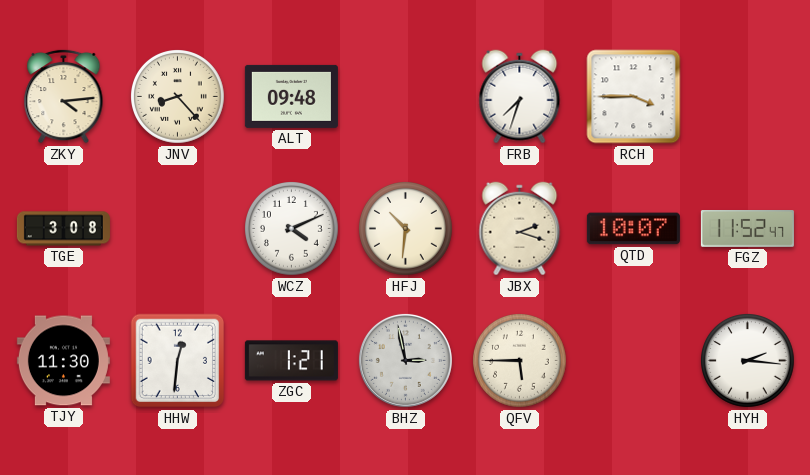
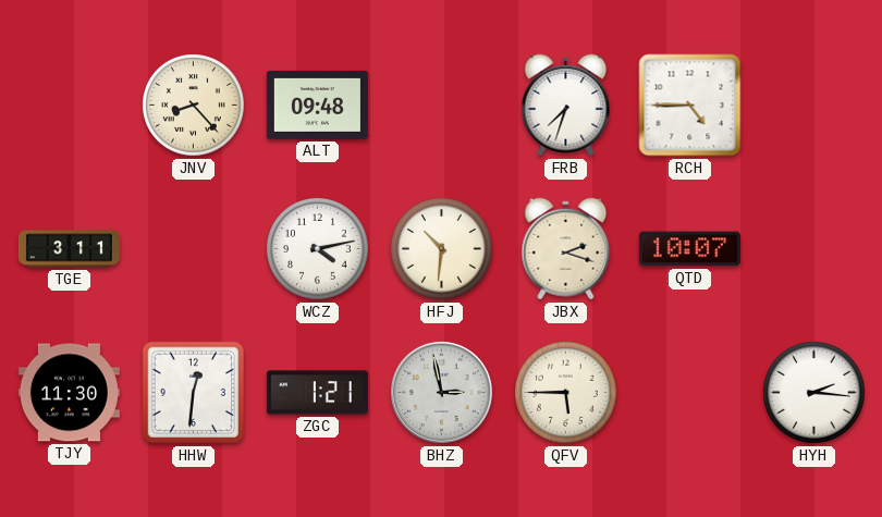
ZKY: 4:14 -> none
RCH: 3:45 -> 4:45
TGE: 3:08 -> 3:11
WCZ: 4:11 -> 4:13
FGZ: 11:52 -> none
